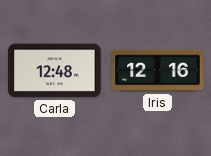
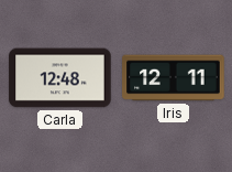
Iris: 12:16 -> 12:11
